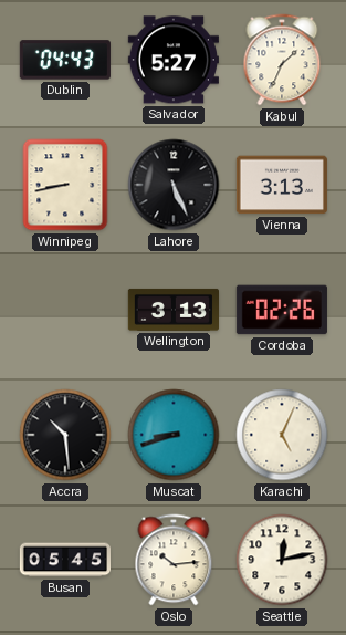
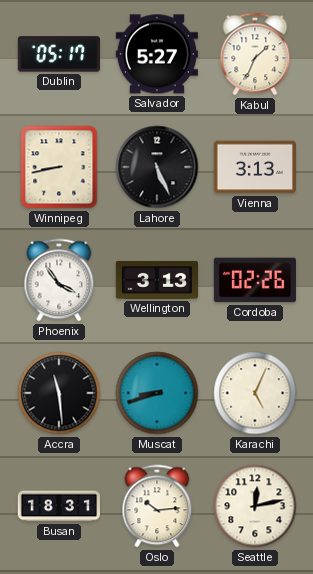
Dublin: 04:43 -> 05:17
Phoenix: none -> 3:54
Accra: 10:29 -> 11:29
Busan: 05:45 -> 18:31
